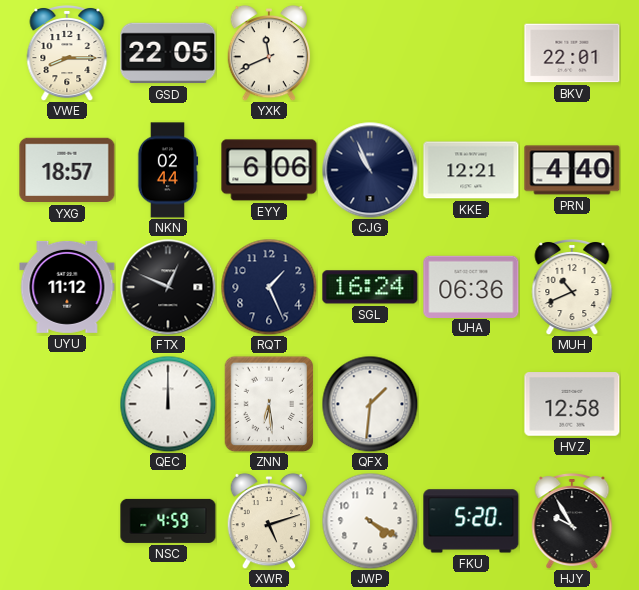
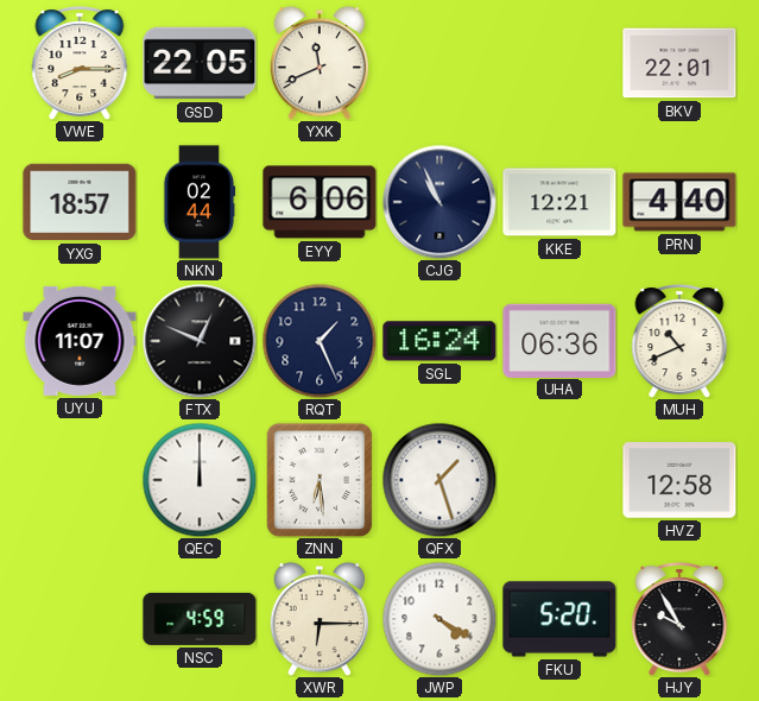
UYU: 11:12 -> 11:07
QFX: 1:31 -> 1:27
XWR: 5:12 -> 6:15
